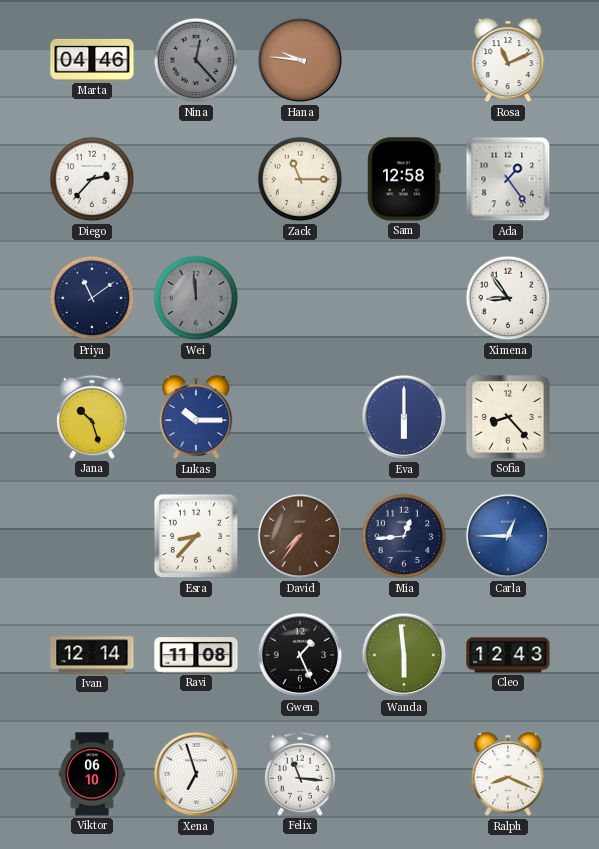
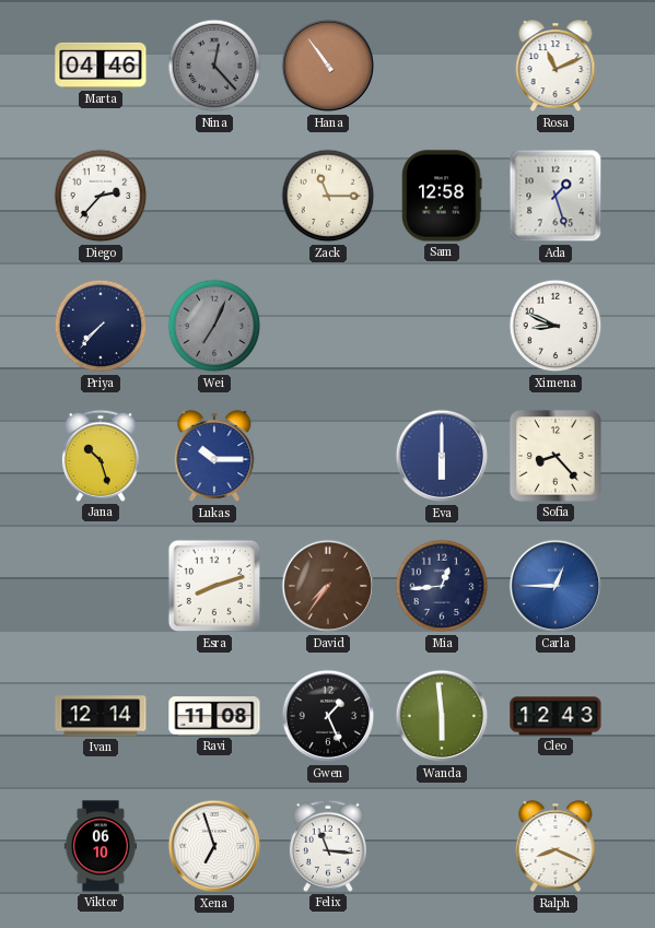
Hana: 9:46 -> 10:54
Ada: 1:24 -> 1:27
Priya: 11:09 -> 7:37
Wei: 11:59 -> 7:04
Ximena: 8:54 -> 8:49
Esra: 8:37 -> 8:12
